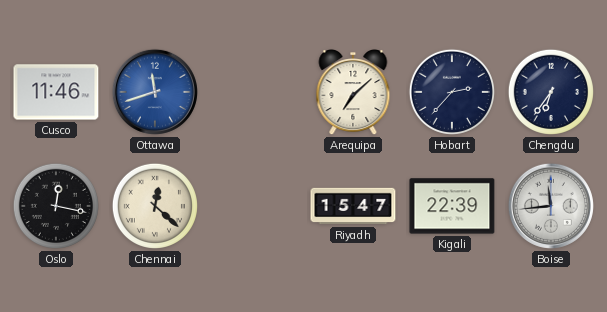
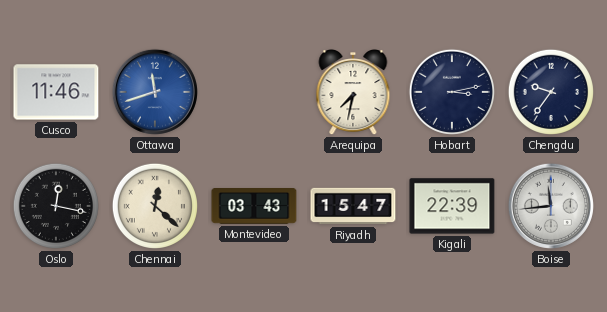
Arequipa: 7:08 -> 7:32
Hobart: 2:37 -> 3:13
Chengdu: 6:36 -> 9:36
Montevideo: none -> 03:43
